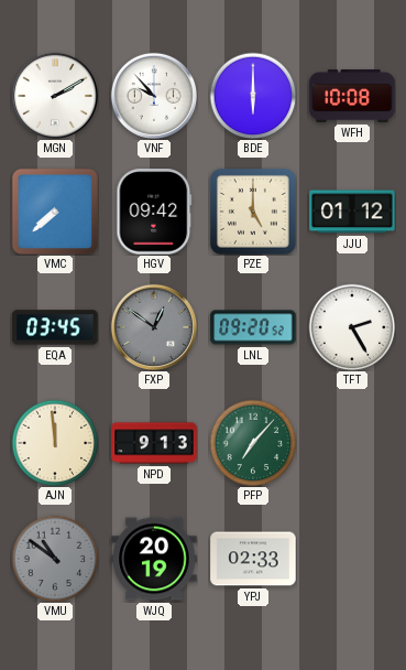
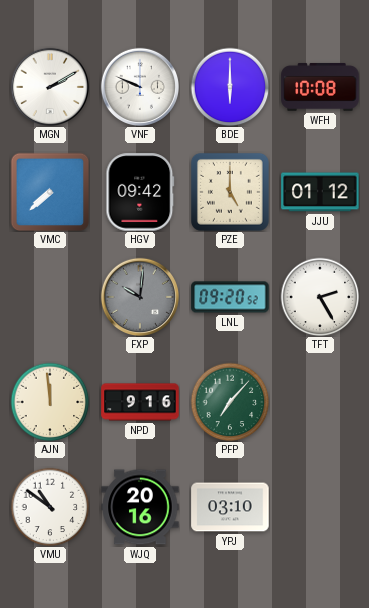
VNF: 9:53 -> 9:49
EQA: 03:45 -> none
FXP: 12:51 -> 10:01
NPD: 9:13 -> 9:16
VMU dial: grey -> white
WJQ: 20:19 -> 20:16
YPJ: 02:33 -> 03:10
